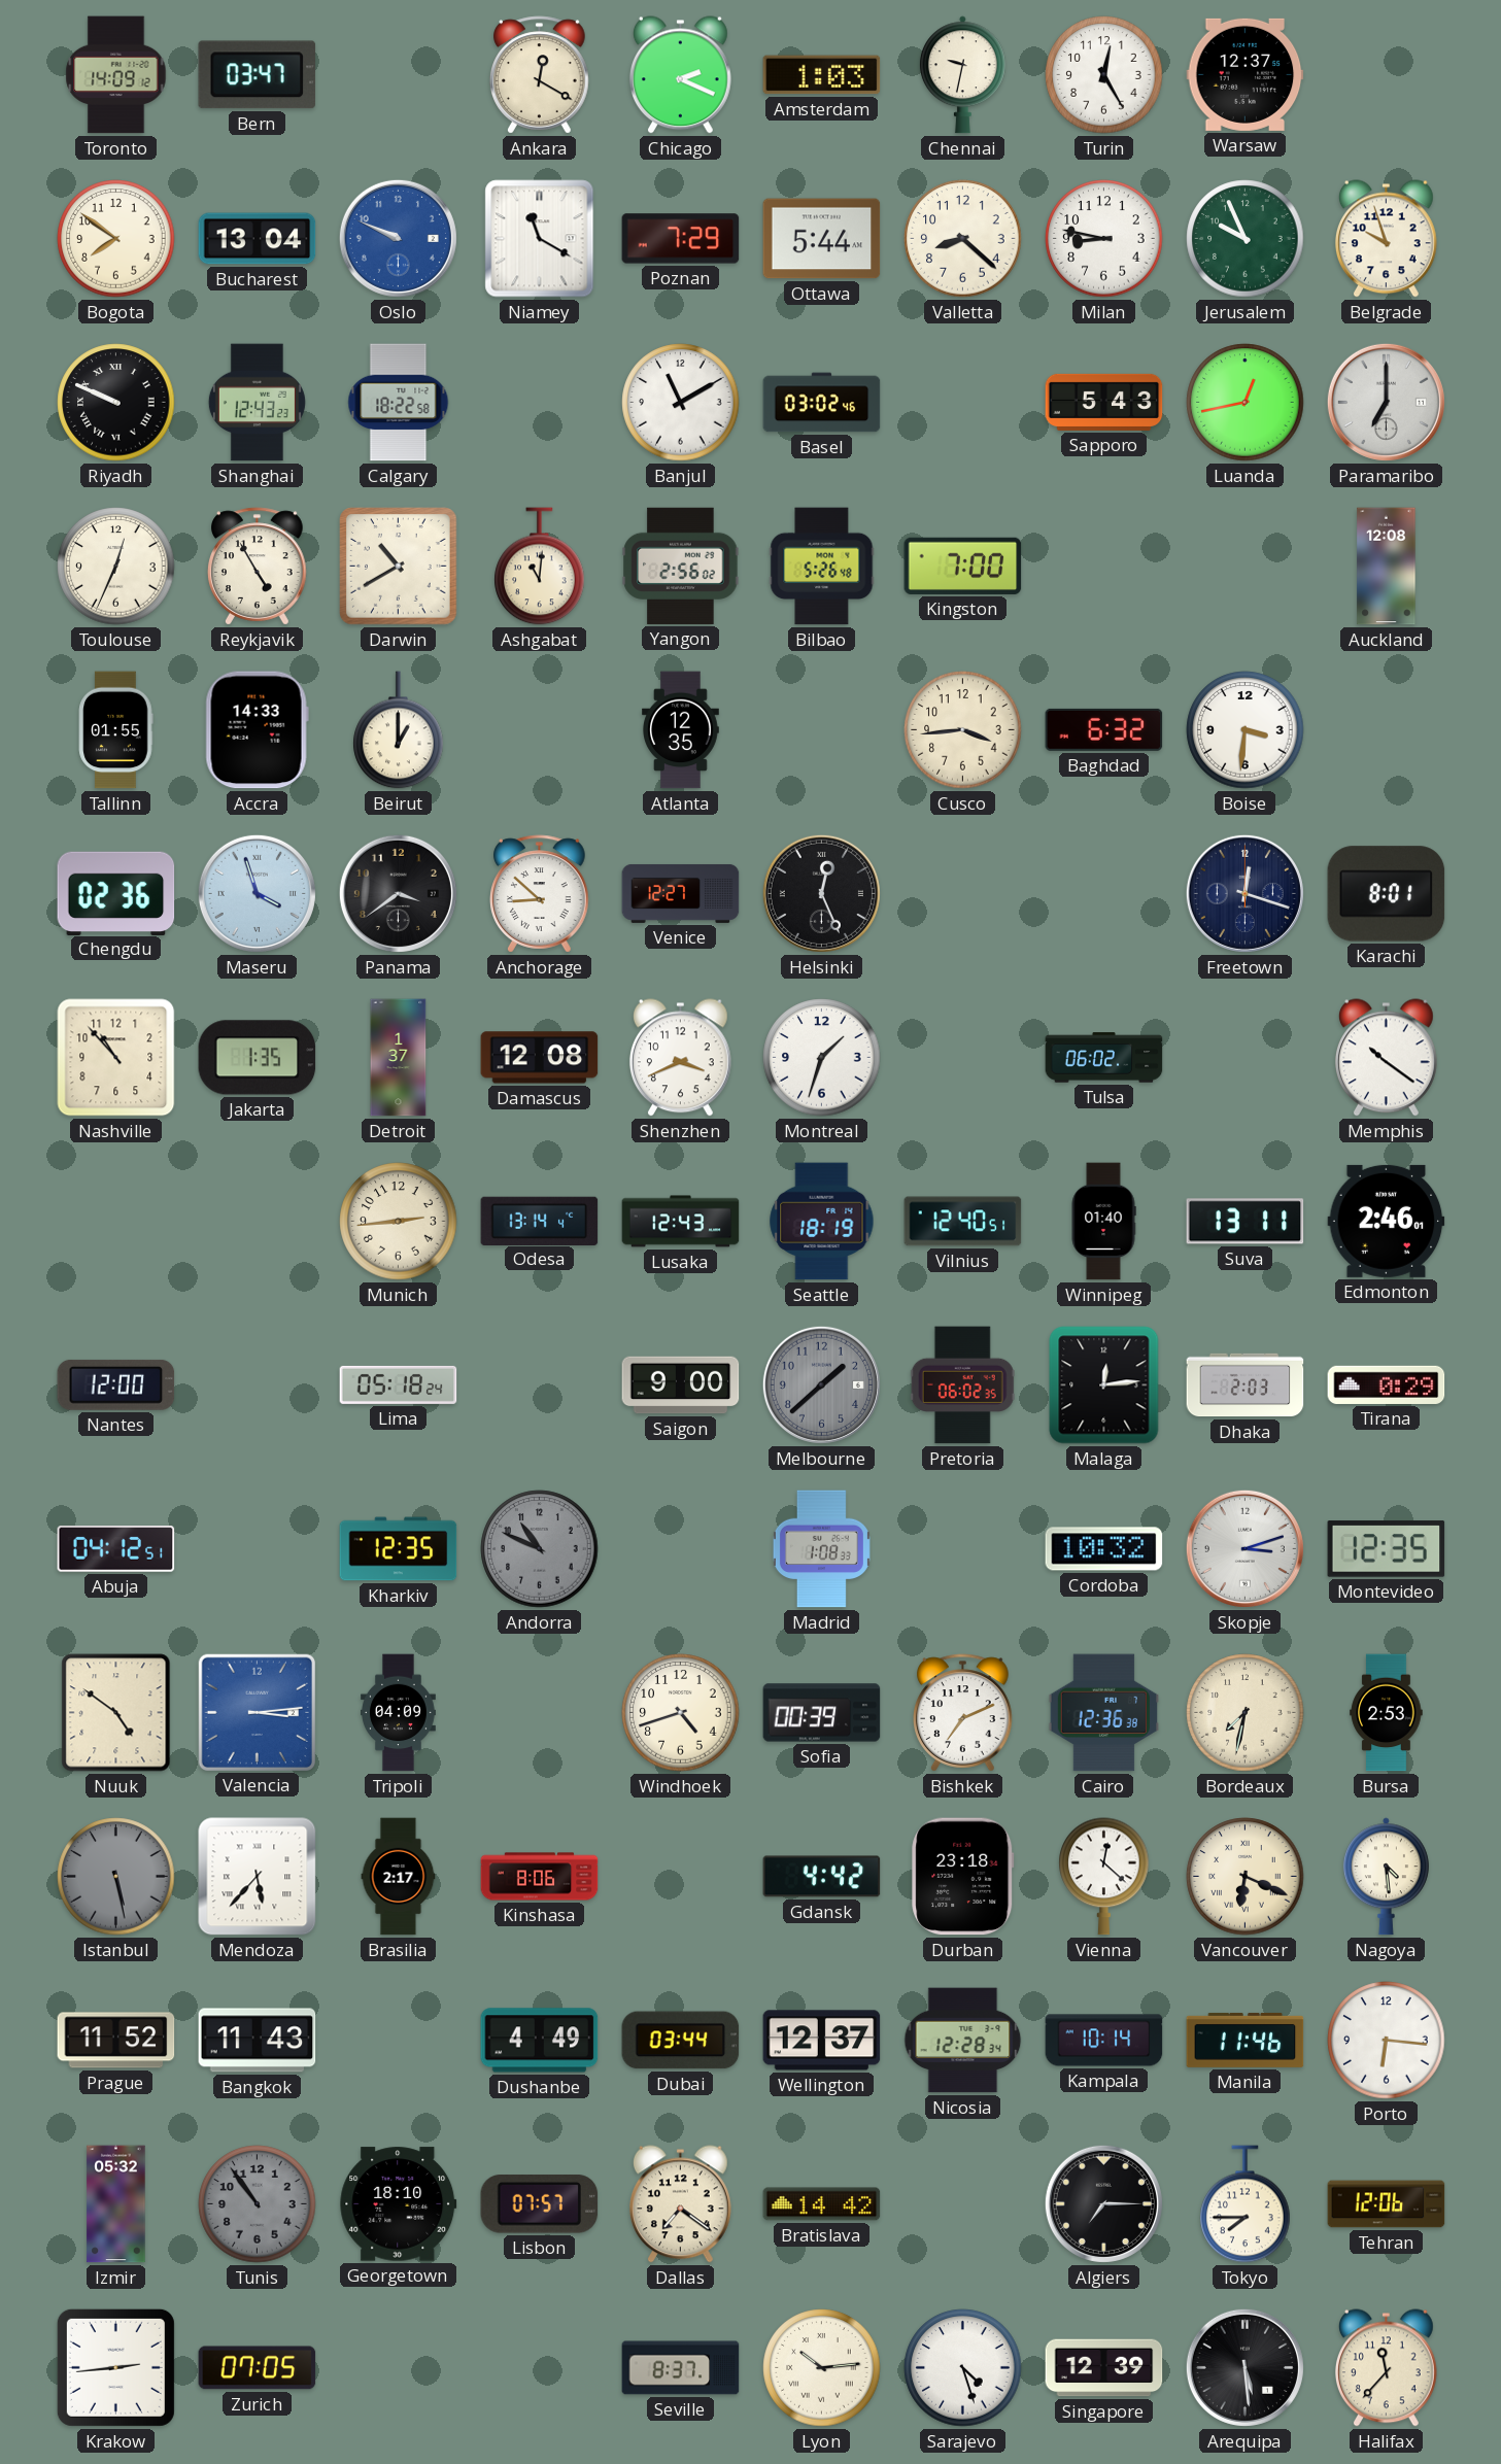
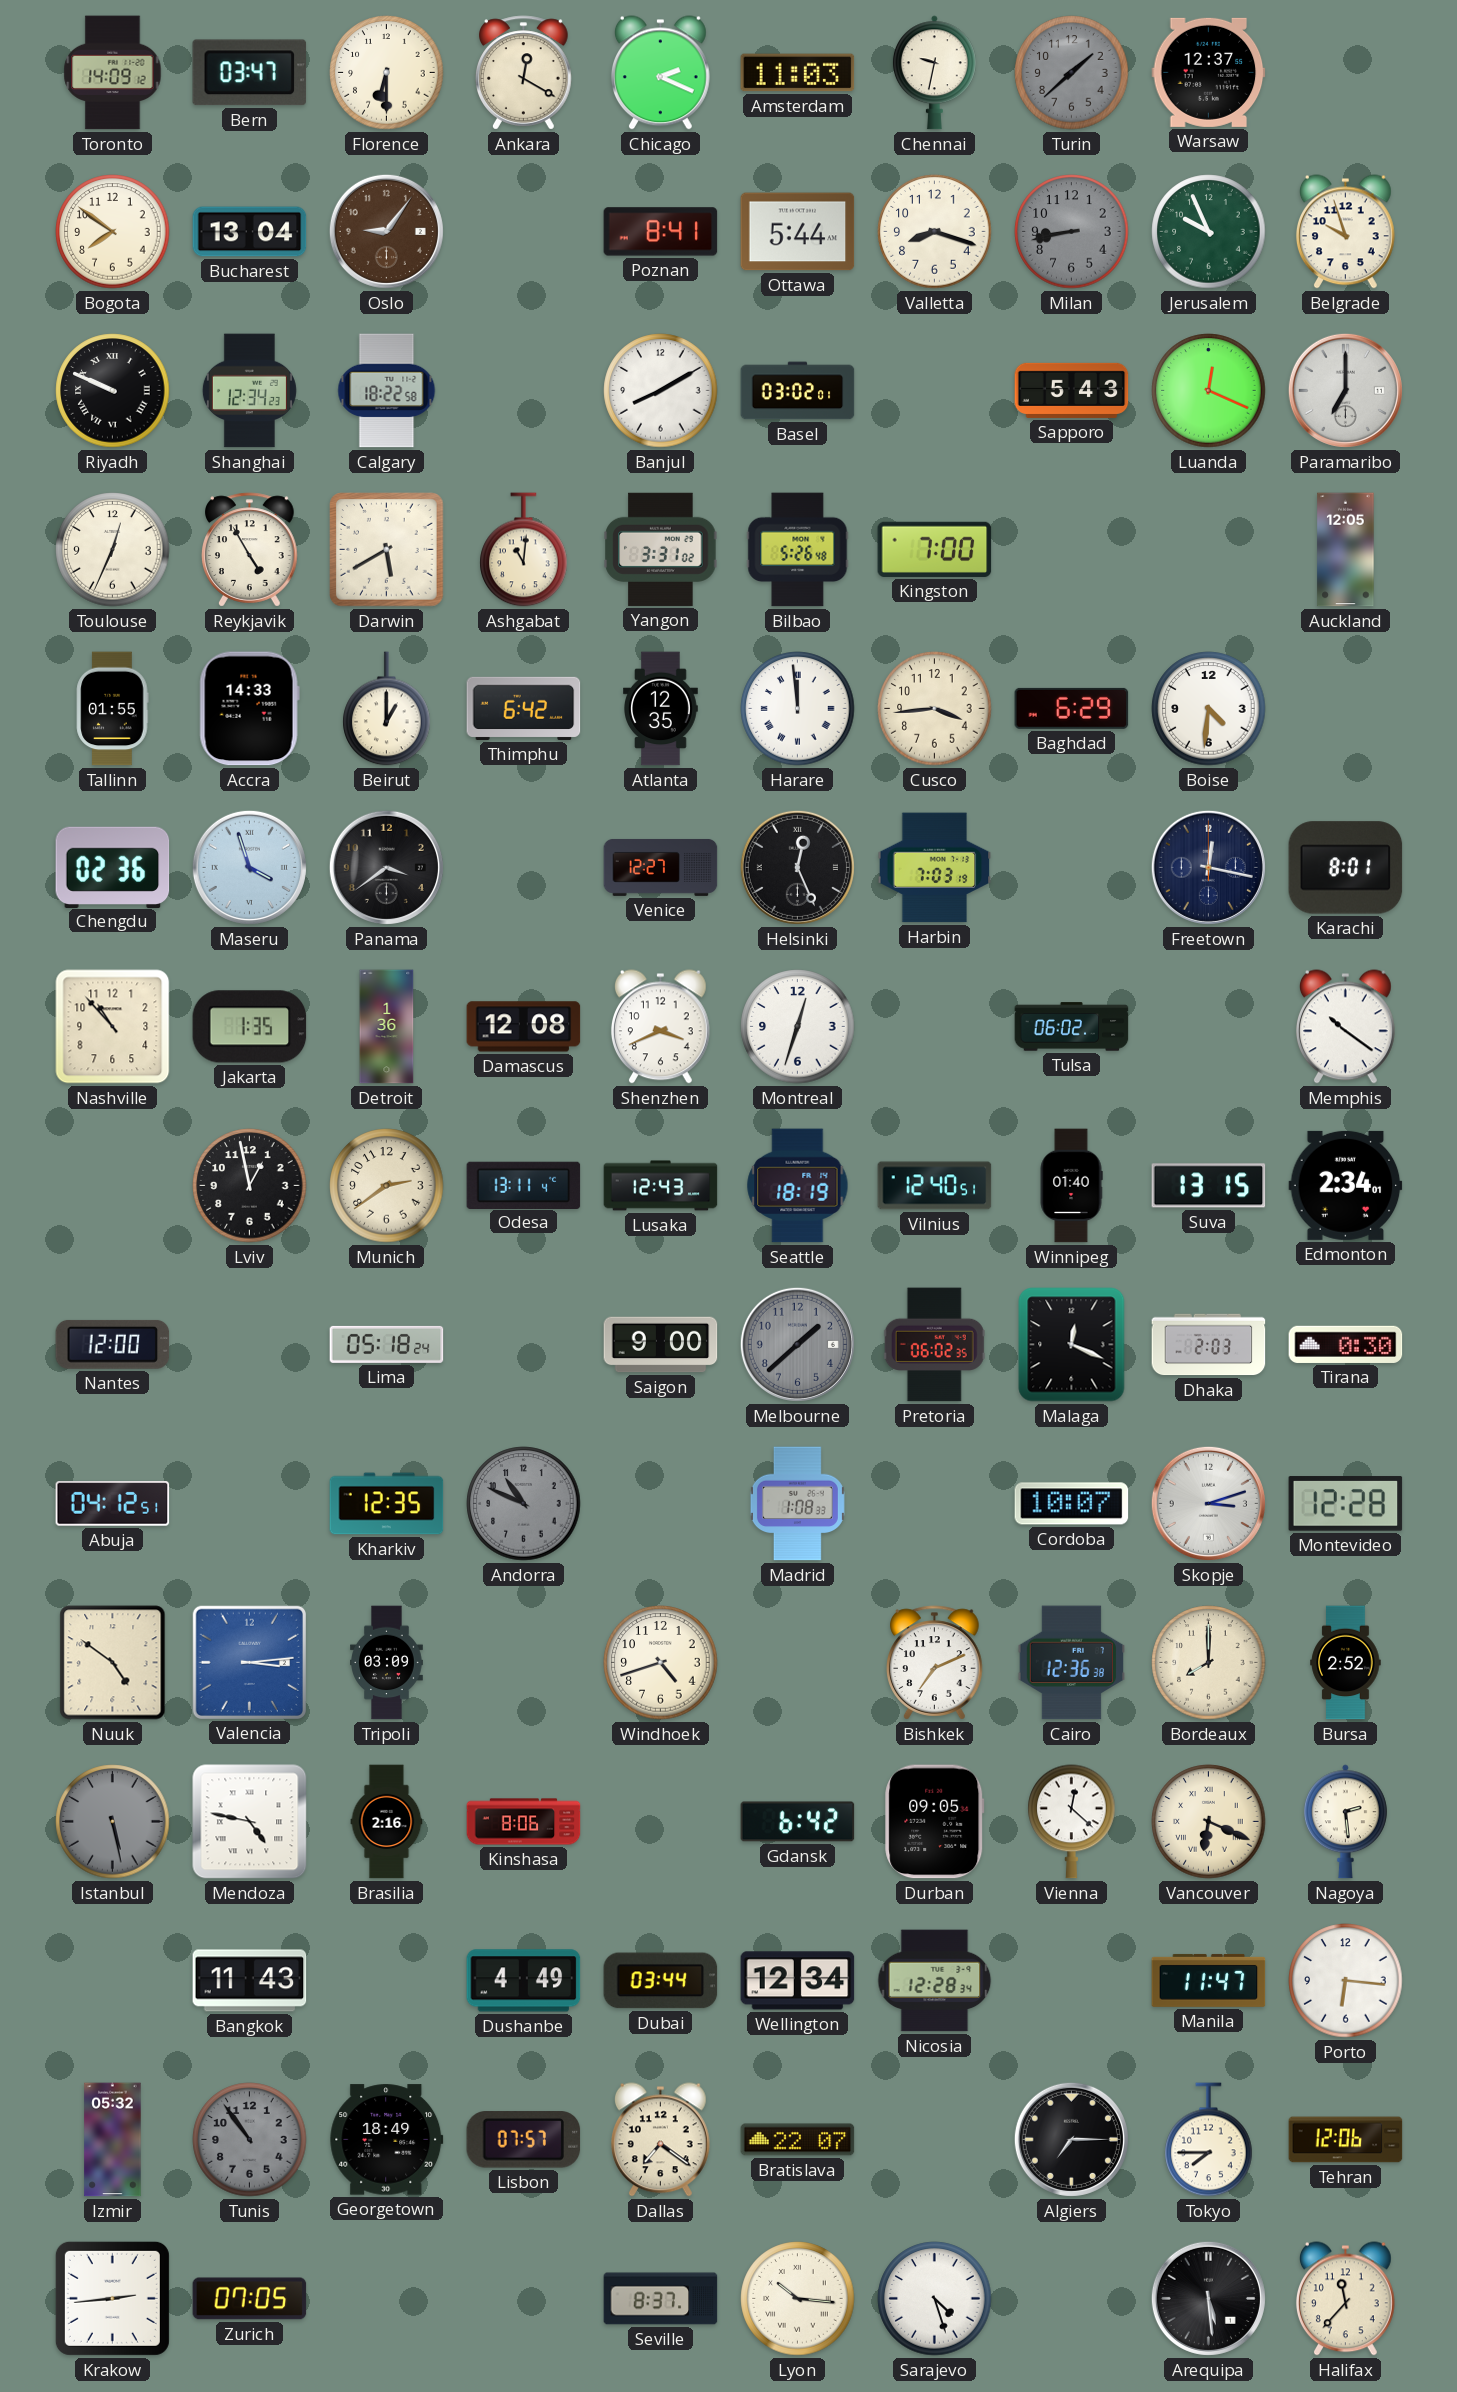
Florence: none -> 6:30
Amsterdam: 1:03 -> 11:03
Turin: 12:25 -> 1:38
Turin dial: white -> grey
Oslo: 9:49 -> 9:06
Oslo dial: blue -> brown
Niamey: 11:20 -> none
Poznan: 7:29 -> 8:41
Valletta: 8:22 -> 8:18
Milan: 8:47 -> 8:43
Milan dial: white -> grey
Shanghai: 12:43 -> 12:34
Banjul: 11:10 -> 8:10
Basel: 03:02:46 -> 03:02:01
Luanda: 12:43 -> 12:19
Darwin: 10:40 -> 5:40
Yangon: 2:56 -> 3:31
Auckland: 12:08 -> 12:05
Thimphu: none -> 6:42
Harare: none -> 11:59
Baghdad: 6:32 -> 6:29
Boise: 3:31 -> 4:31
Anchorage: 8:52 -> none
Harbin: none -> 7:03
Freetown: 12:18 -> 12:17
Detroit: 1:37 -> 1:36
Montreal: 1:33 -> 12:33
Lviv: none -> 12:58
Munich: 2:44 -> 2:39
Odesa: 13:14 -> 13:11
Suva: 13:11 -> 13:15
Edmonton: 2:46 -> 2:34
Malaga: 12:14 -> 12:19
Tirana: 0:29 -> 0:30
Cordoba: 10:32 -> 10:07
Montevideo: 12:35 -> 12:28
Tripoli: 04:09 -> 03:09
Sofia: 00:39 -> none
Bordeaux: 7:32 -> 8:00
Bursa: 2:53 -> 2:52
Mendoza: 5:37 -> 4:47
Brasilia: 2:17 -> 2:16
Gdansk: 4:42 -> 6:42
Durban: 23:18 -> 09:05
Nagoya: 4:29 -> 2:29
Prague: 11:52 -> none
Wellington: 12:37 -> 12:34
Kampala: 10:14 -> none
Manila: 11:46 -> 11:47
Georgetown: 18:10 -> 18:49
Bratislava: 14:42 -> 22:07
Lyon: 10:14 -> 10:16
Singapore: 12:39 -> none
